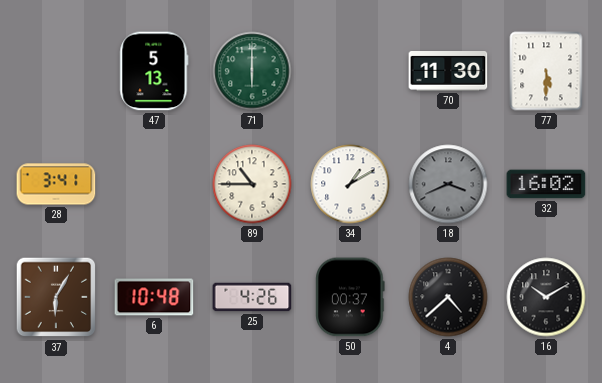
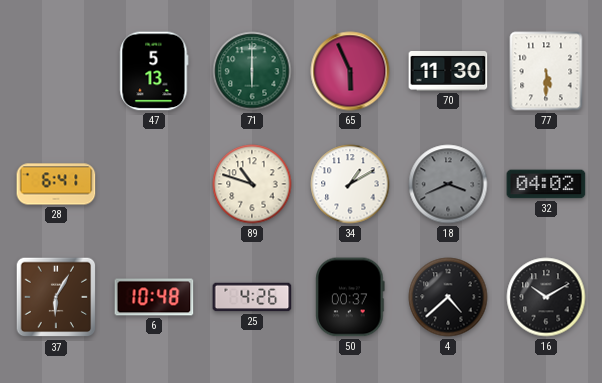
65: none -> 5:56
28: 3:41 -> 6:41
89: 10:45 -> 10:48
32: 16:02 -> 04:02
